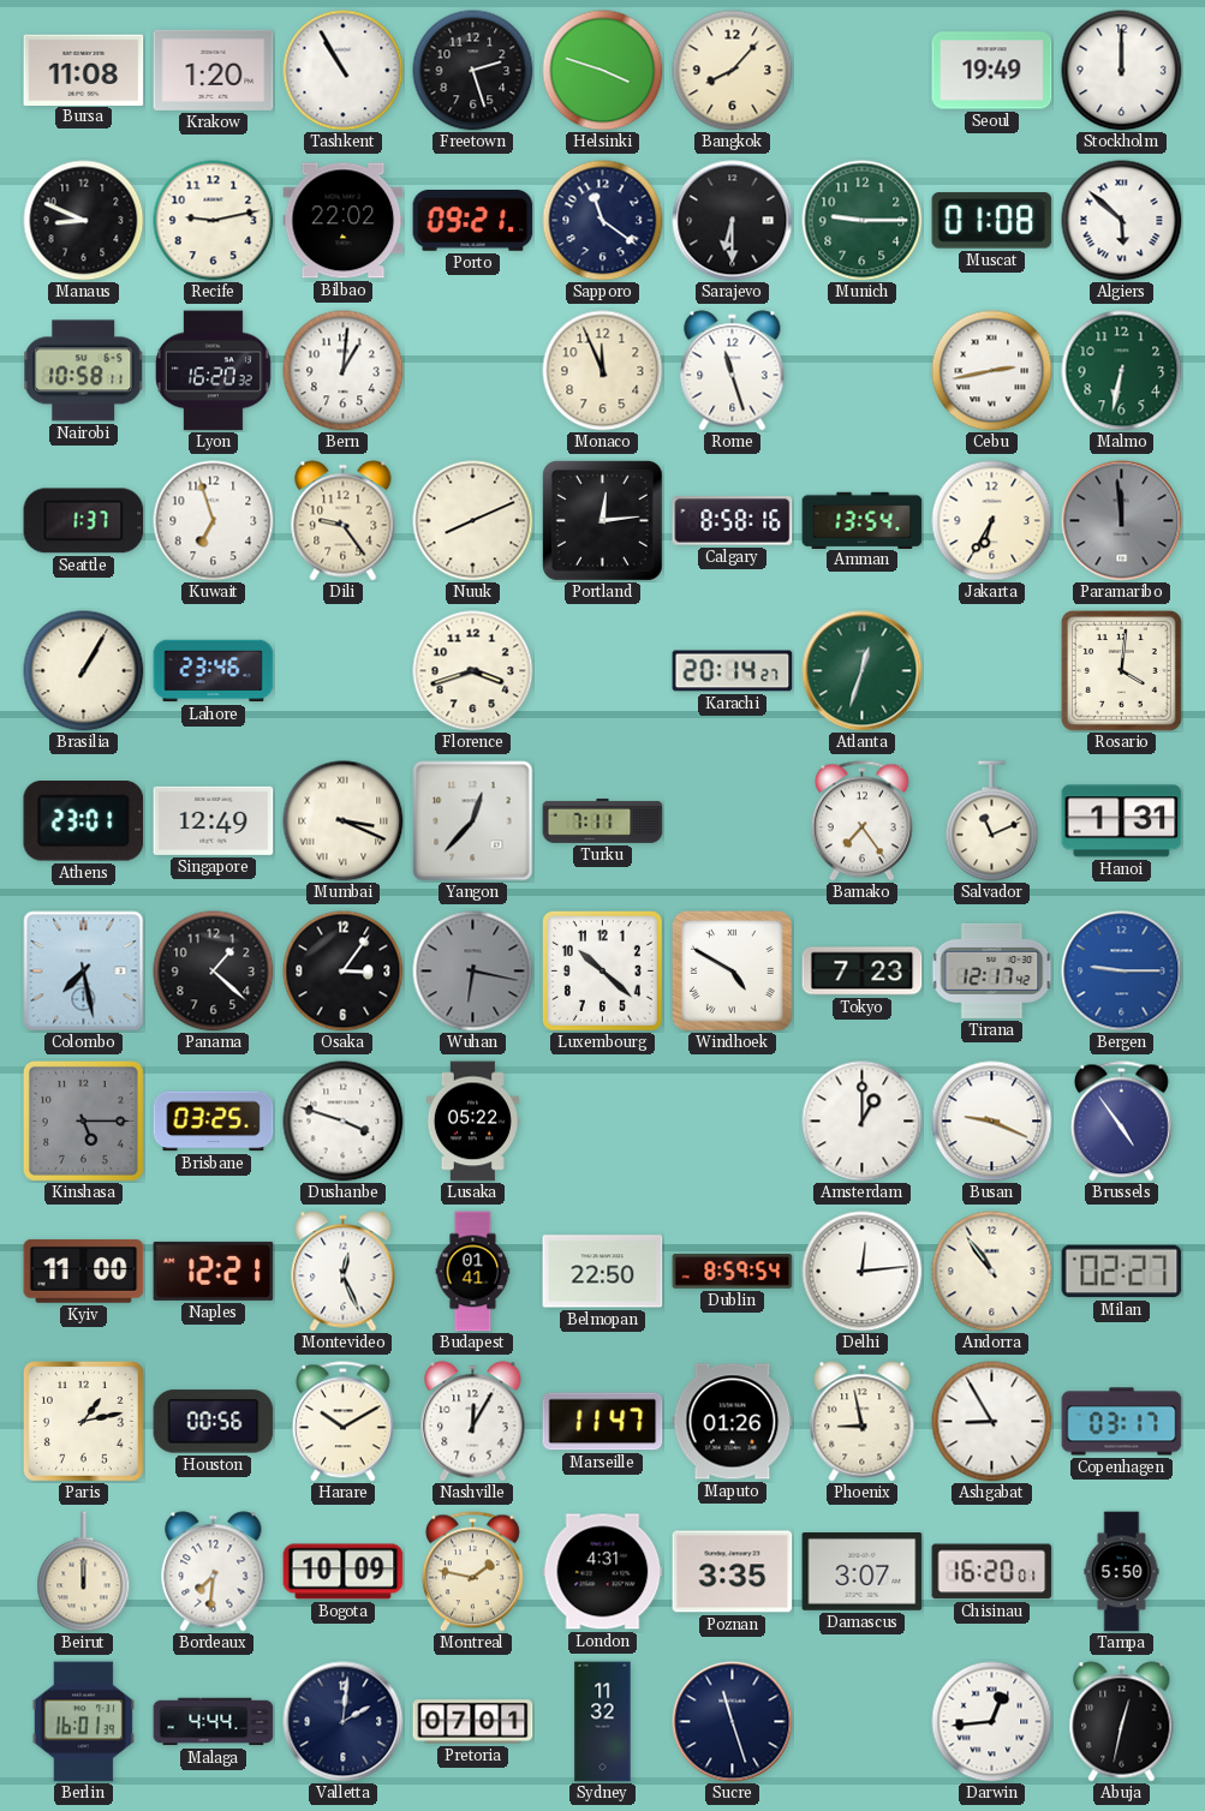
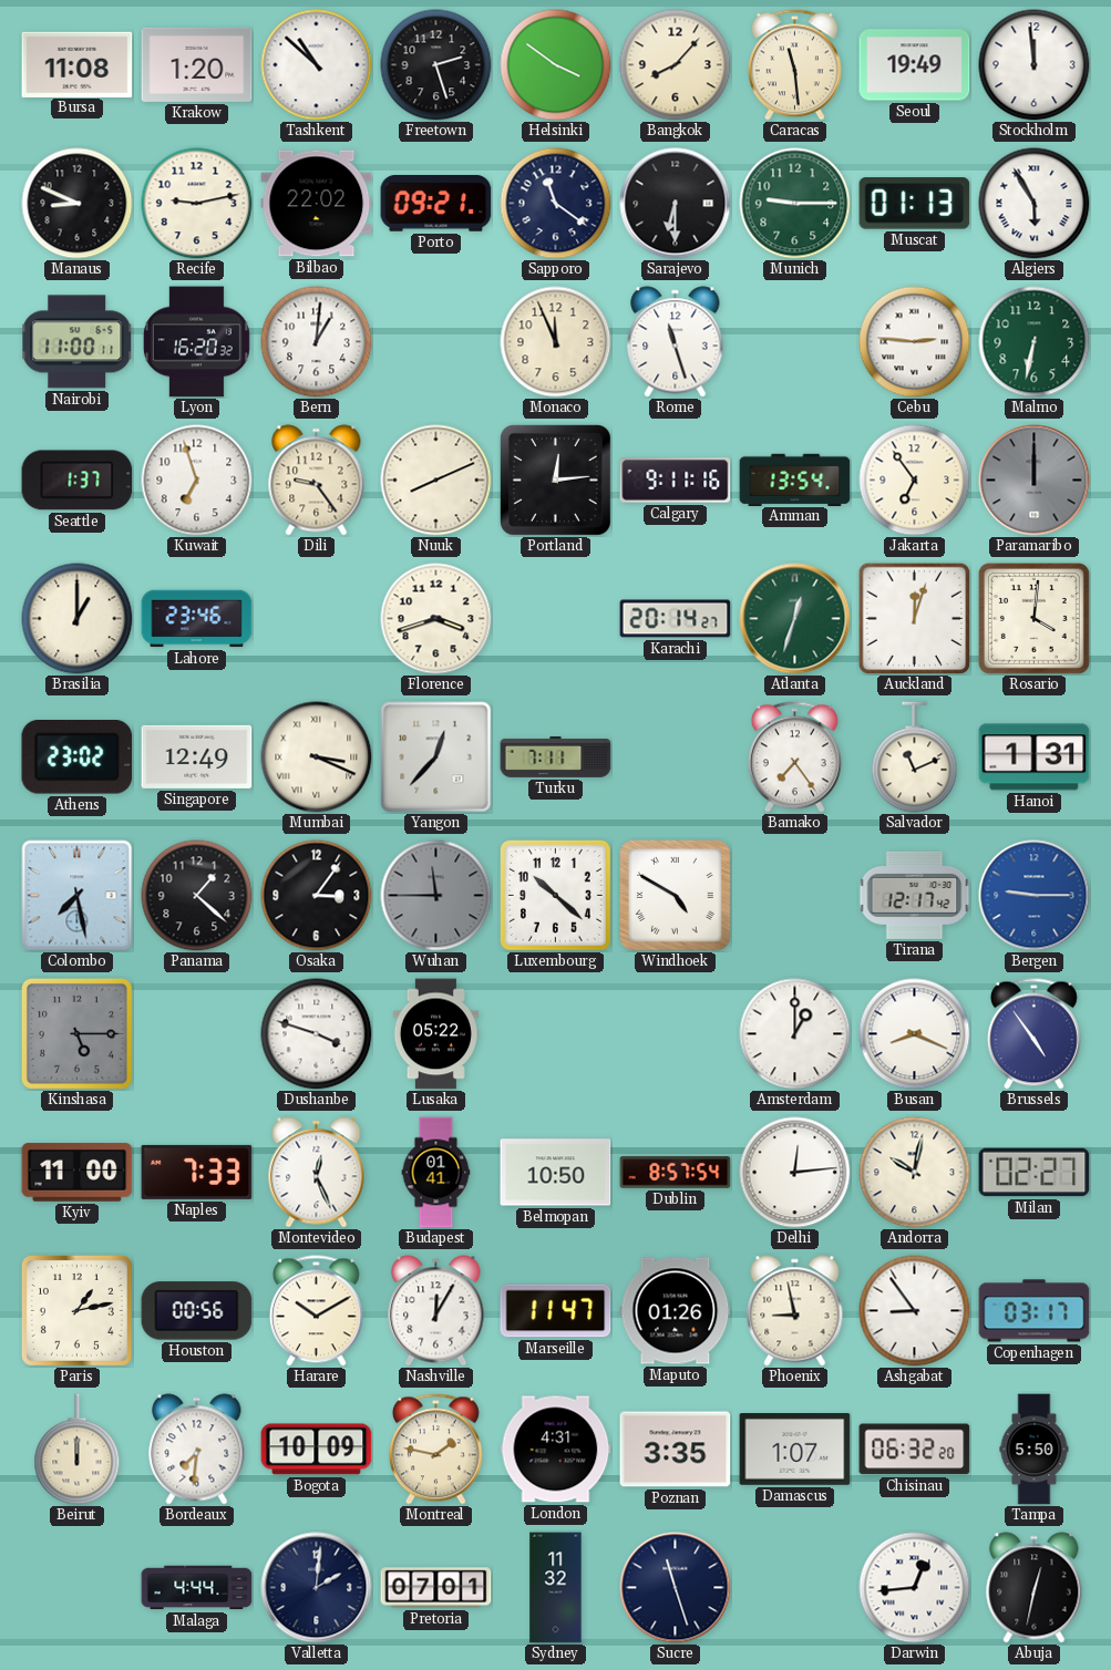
Tashkent: 10:55 -> 10:52
Helsinki: 3:48 -> 3:51
Caracas: none -> 11:29
Stockholm: 12:00 -> 11:59
Muscat: 01:08 -> 01:13
Algiers: 5:52 -> 5:55
Nairobi: 10:58 -> 11:00
Cebu: 2:43 -> 2:46
Calgary: 8:58 -> 9:11
Jakarta: 6:35 -> 6:54
Paramaribo: 11:59 -> 12:00
Brasilia: 1:05 -> 1:00
Auckland: none -> 12:03
Athens: 23:01 -> 23:02
Wuhan: 6:17 -> 11:45
Tokyo: 7:23 -> none
Brisbane: 03:25 -> none
Busan: 9:19 -> 8:19
Naples: 12:21 -> 7:33
Belmopan: 22:50 -> 10:50
Dublin: 8:59 -> 8:57
Andorra: 10:54 -> 10:02
Ashgabat: 8:55 -> 8:54
Damascus: 3:07 -> 1:07
Chisinau: 16:20 -> 06:32
Berlin: 16:01 -> none
